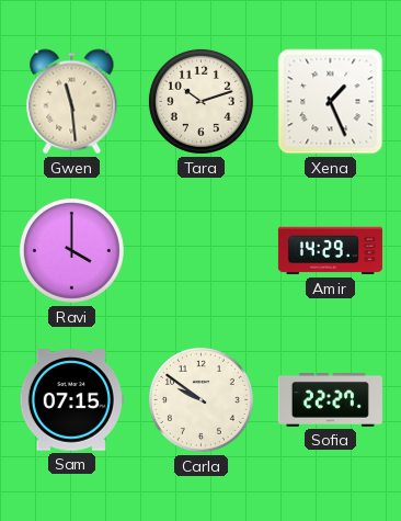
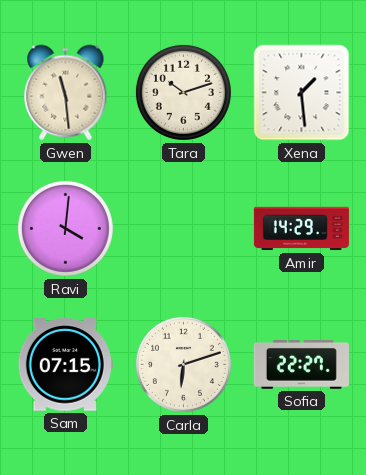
Xena: 1:26 -> 1:29
Ravi: 4:00 -> 4:01
Carla: 9:51 -> 6:12
